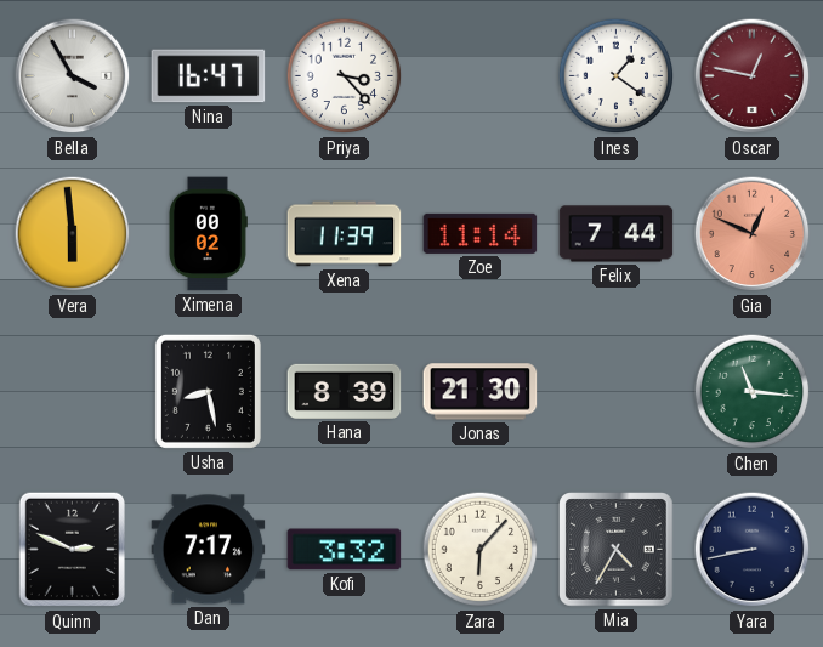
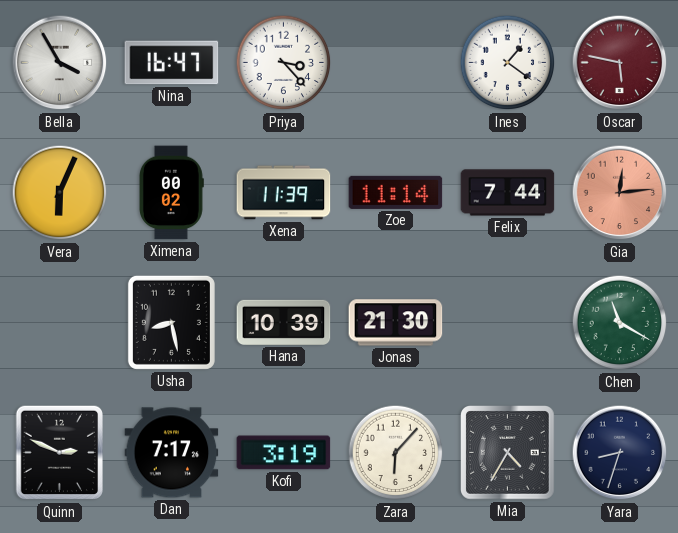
Oscar: 12:47 -> 5:47
Vera: 5:59 -> 6:04
Gia: 12:49 -> 12:14
Hana: 8:39 -> 10:39
Chen: 11:16 -> 11:20
Kofi: 3:32 -> 3:19
Yara: 8:43 -> 8:33
